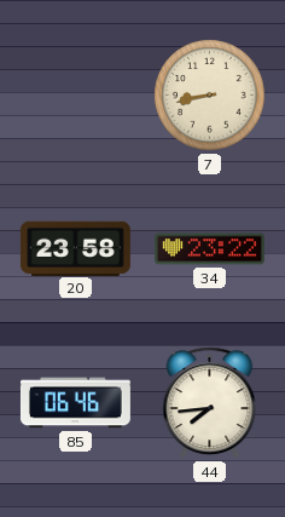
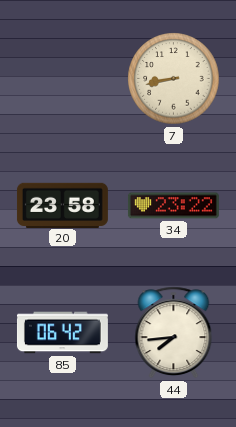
85: 06:46 -> 06:42
